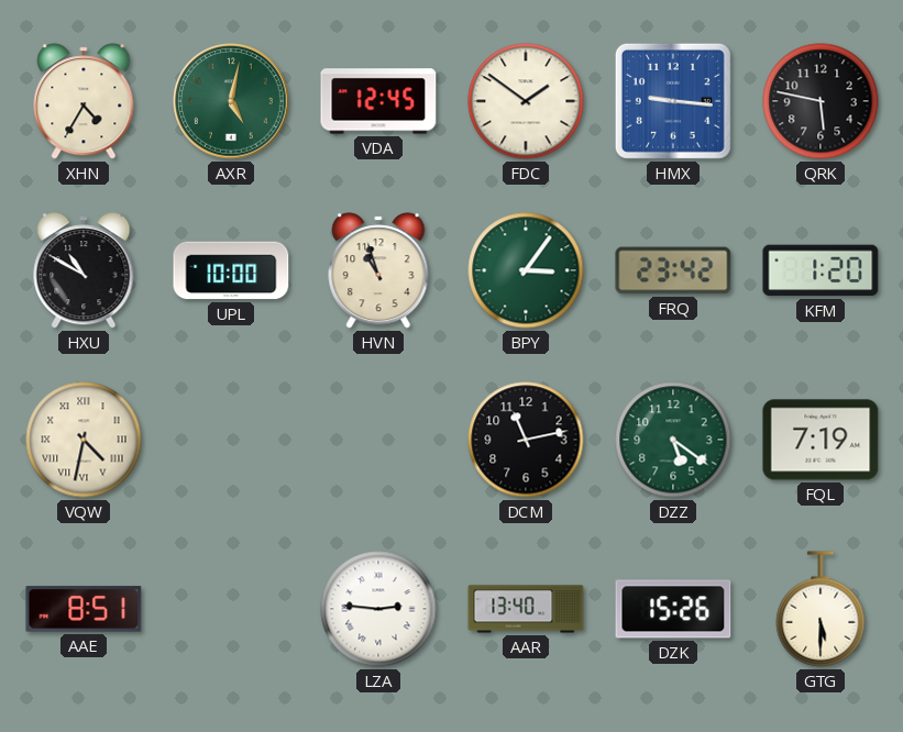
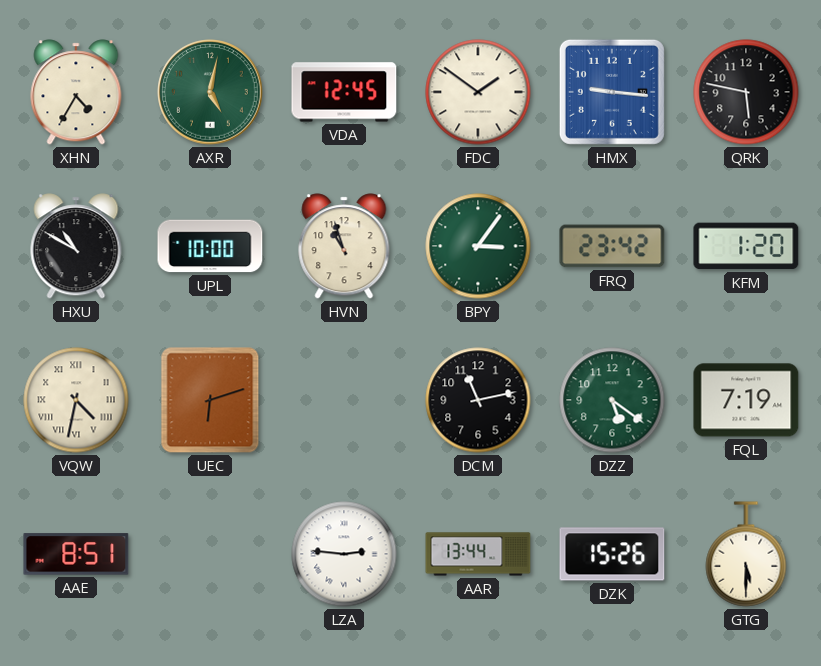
UEC: none -> 6:12
AAR: 13:40 -> 13:44
